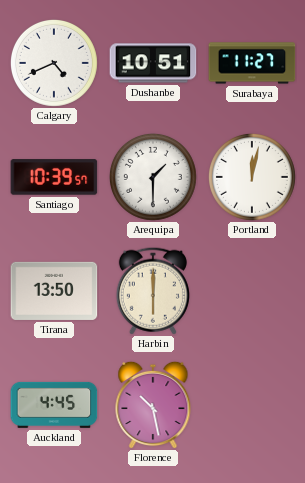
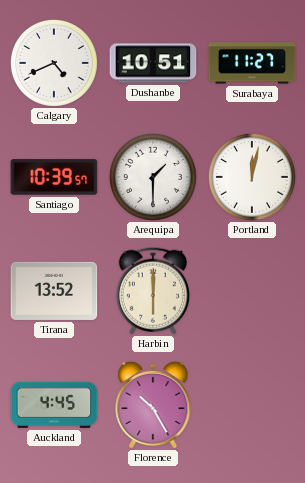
Tirana: 13:50 -> 13:52
Florence: 10:28 -> 10:25
